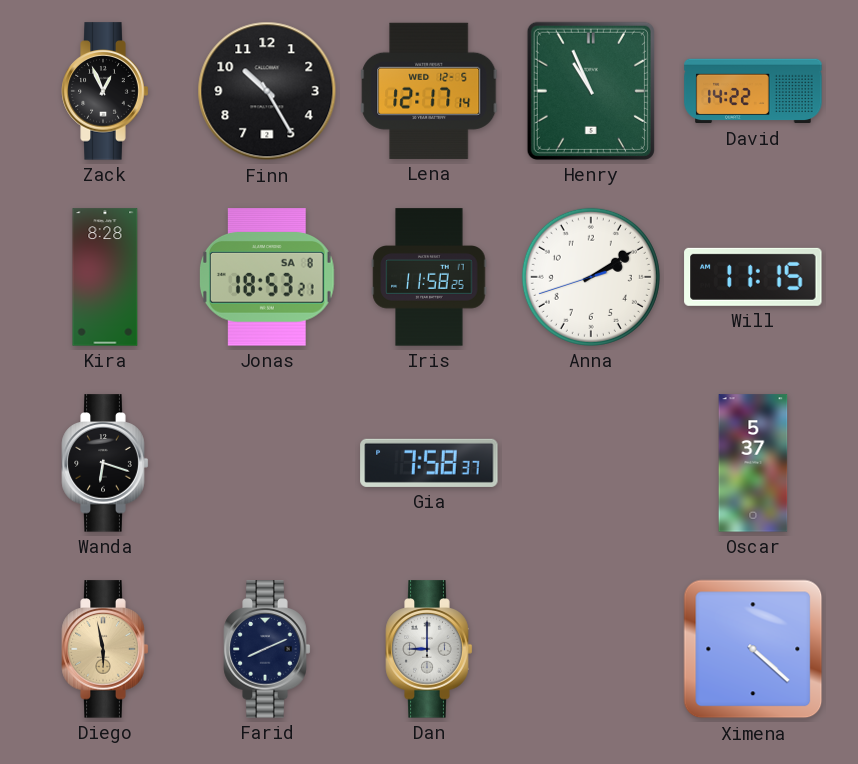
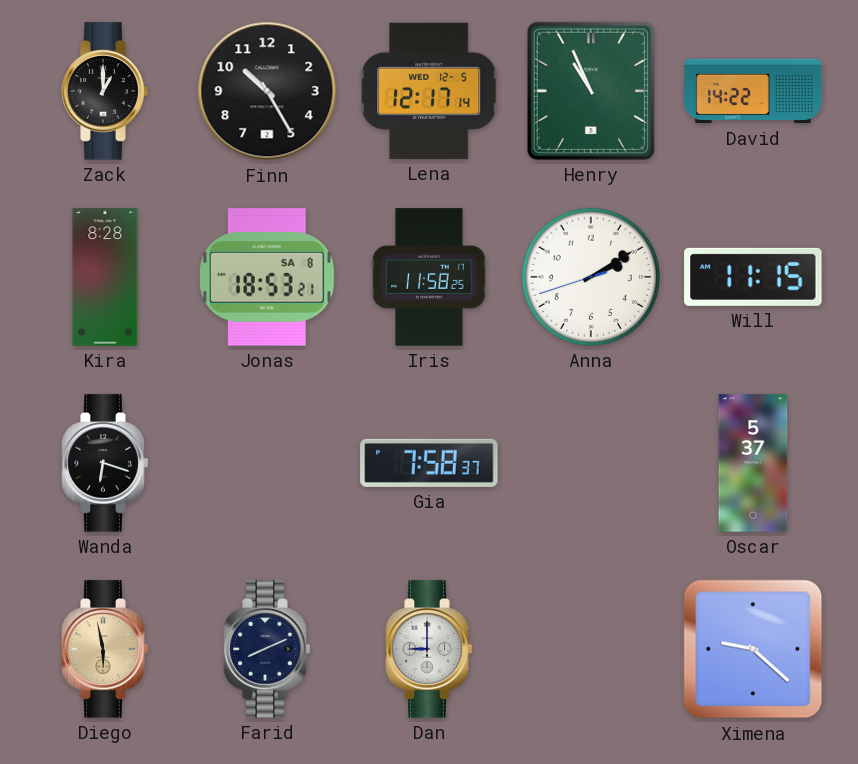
Zack: 12:56 -> 1:00
Ximena: 4:22 -> 9:22
